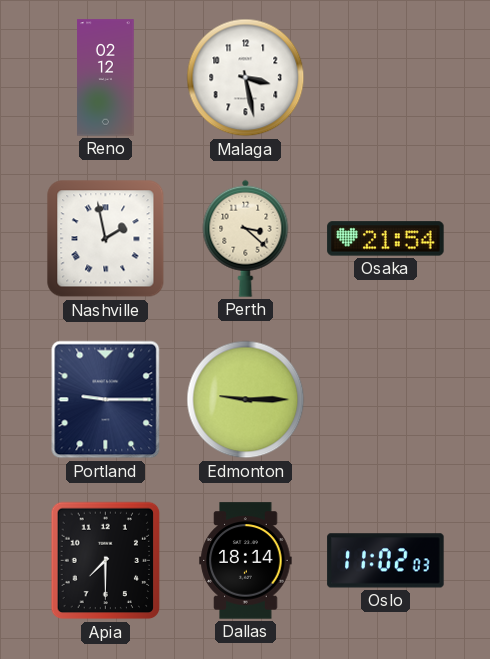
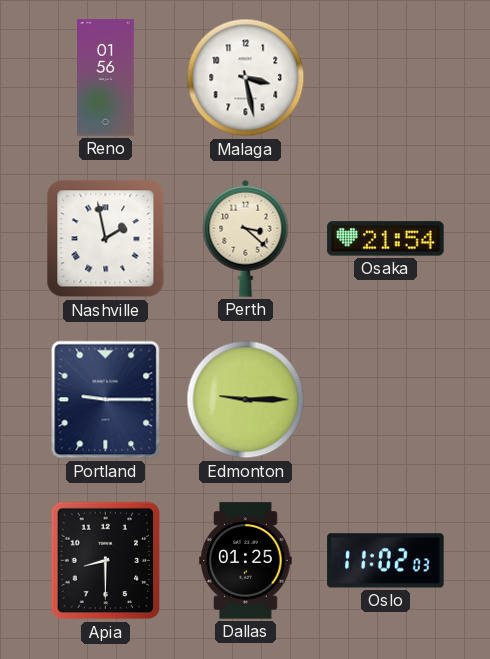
Reno: 02:12 -> 01:56
Apia: 7:30 -> 8:30
Dallas: 18:14 -> 01:25
